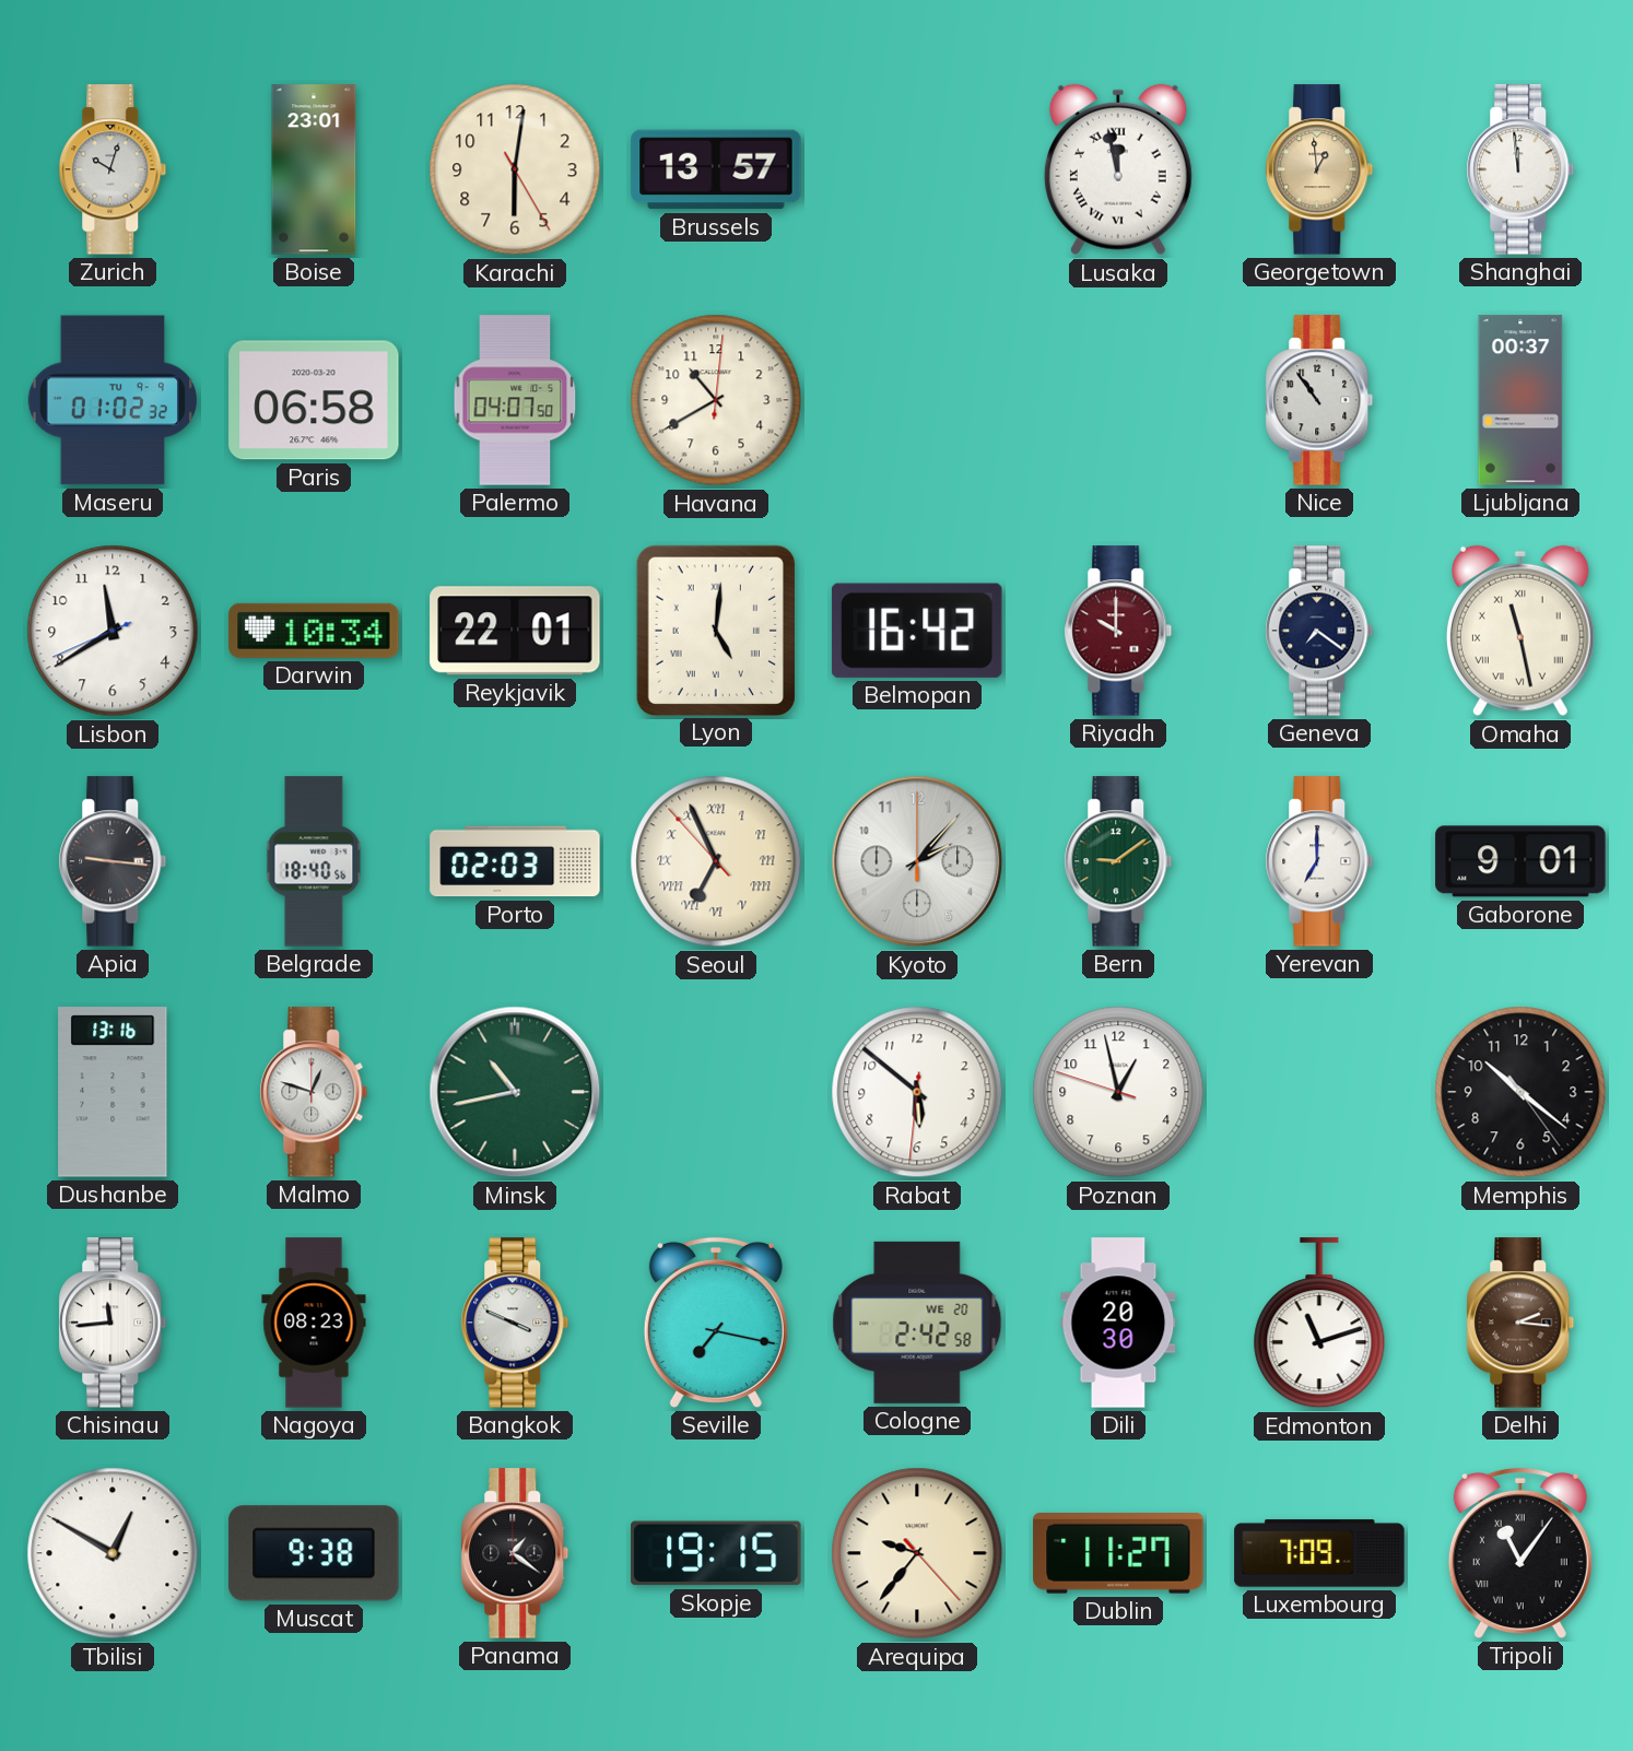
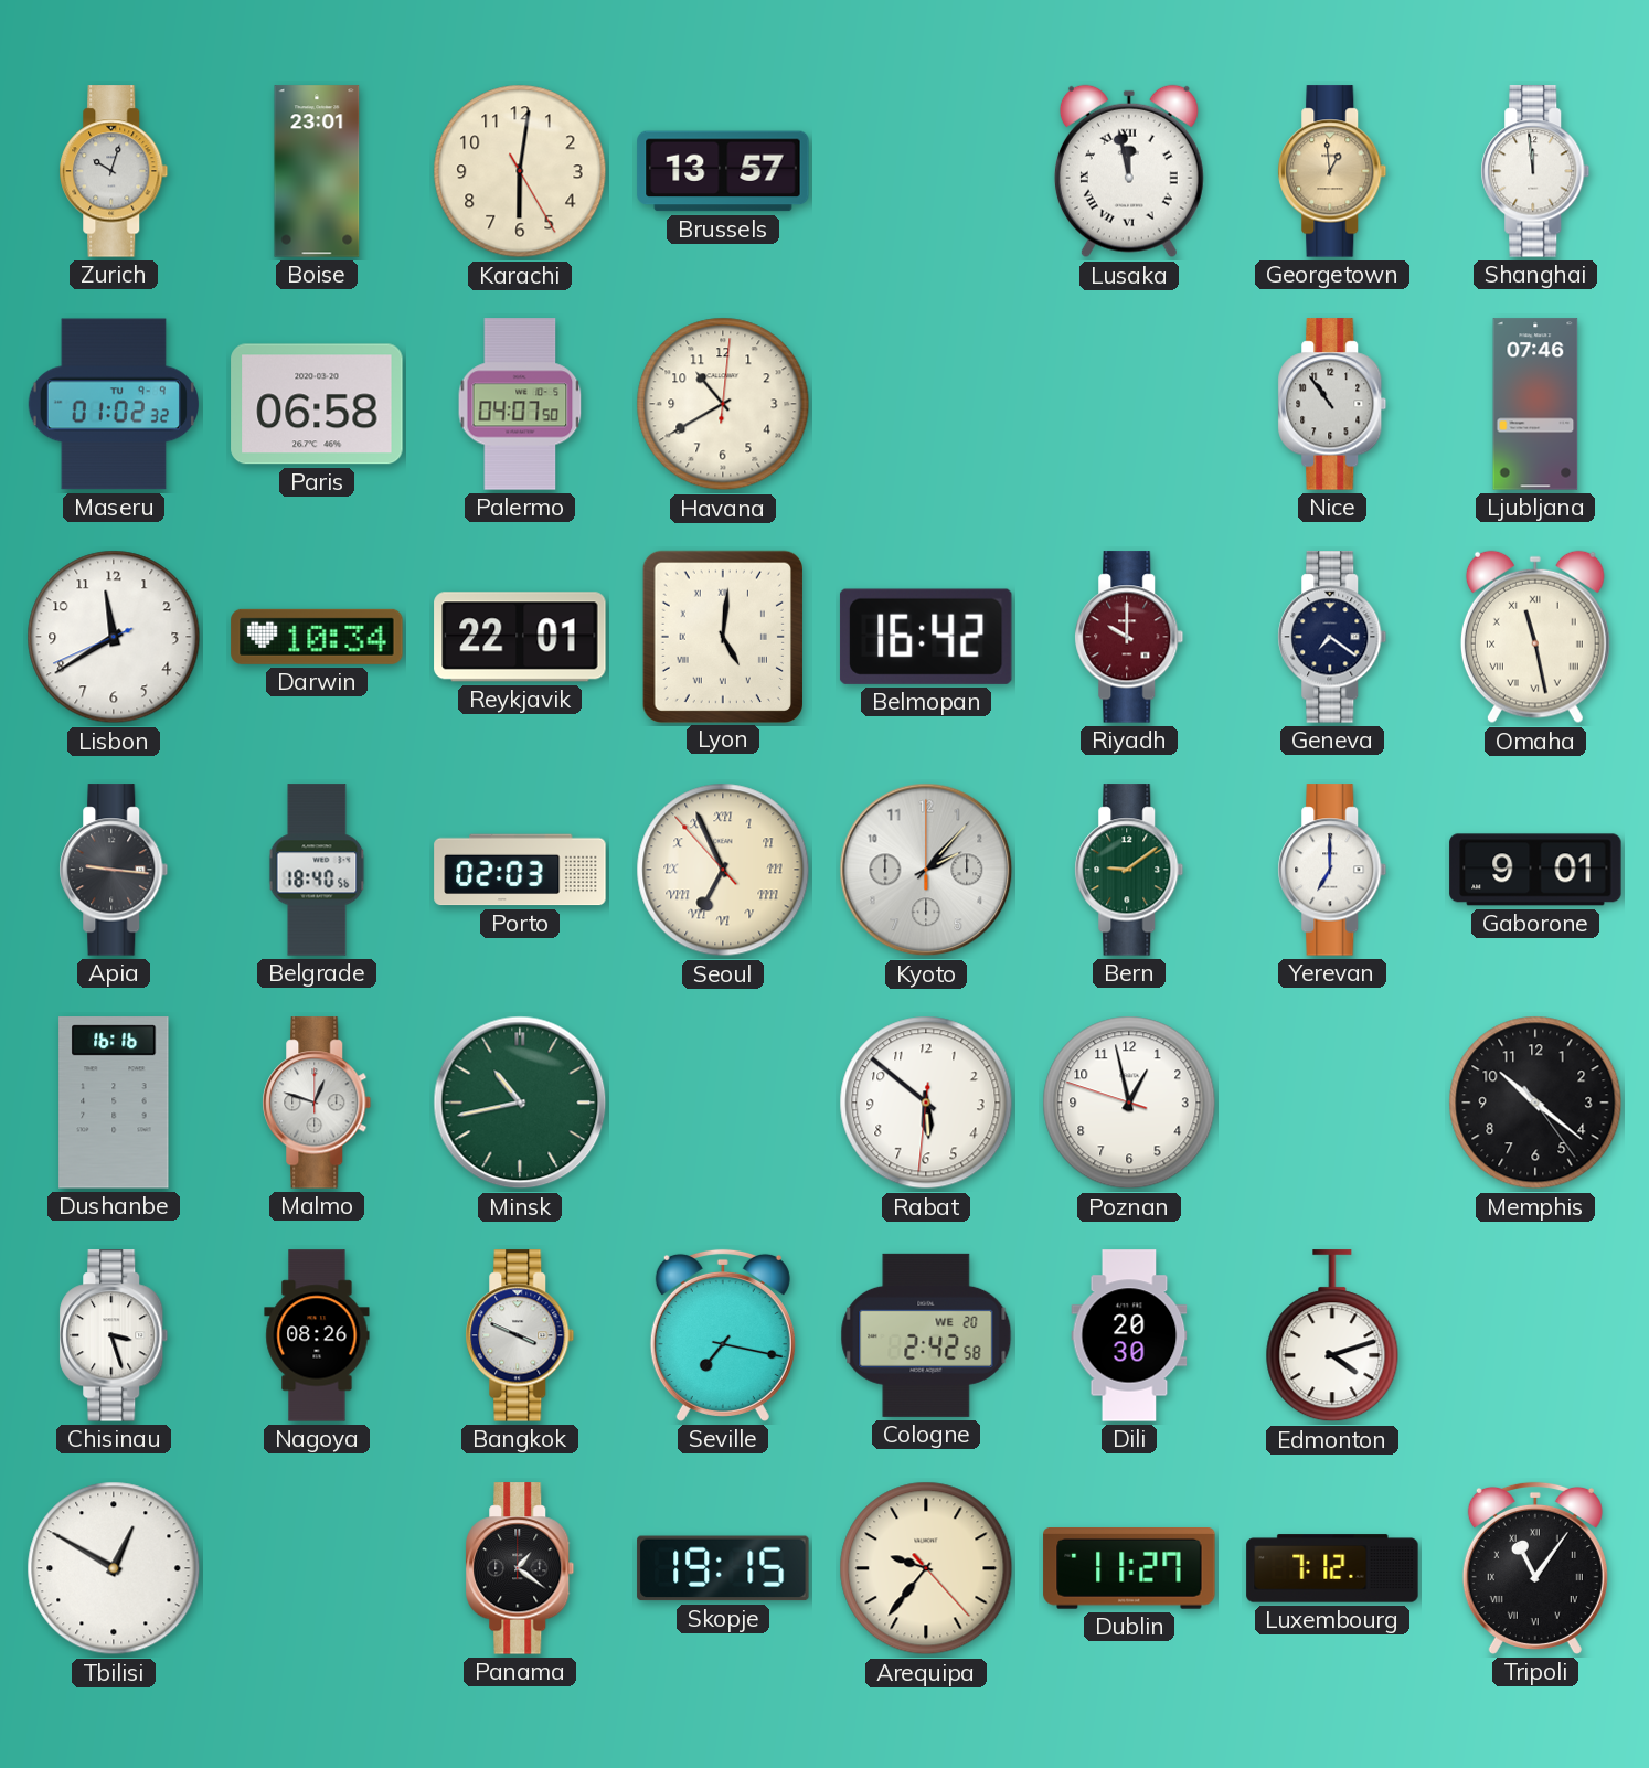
Ljubljana: 00:37 -> 07:46
Dushanbe: 13:16 -> 16:16
Chisinau: 11:44 -> 3:27
Nagoya: 08:23 -> 08:26
Edmonton: 11:12 -> 4:12
Delhi: 2:16 -> none
Muscat: 9:38 -> none
Luxembourg: 7:09 -> 7:12
